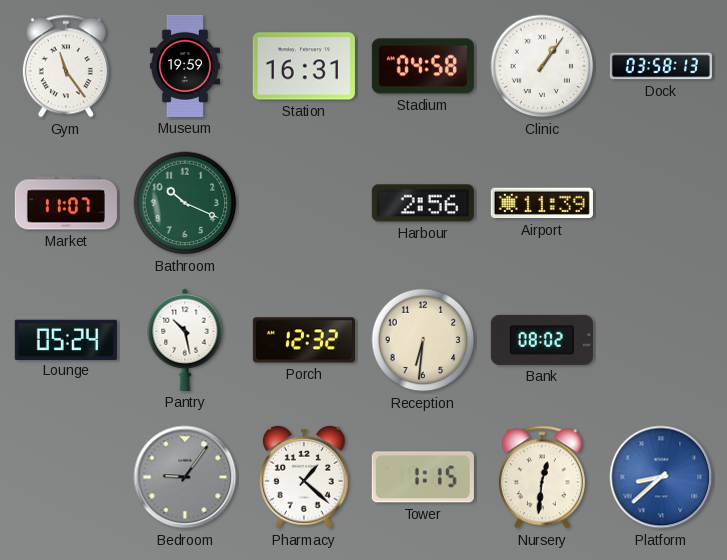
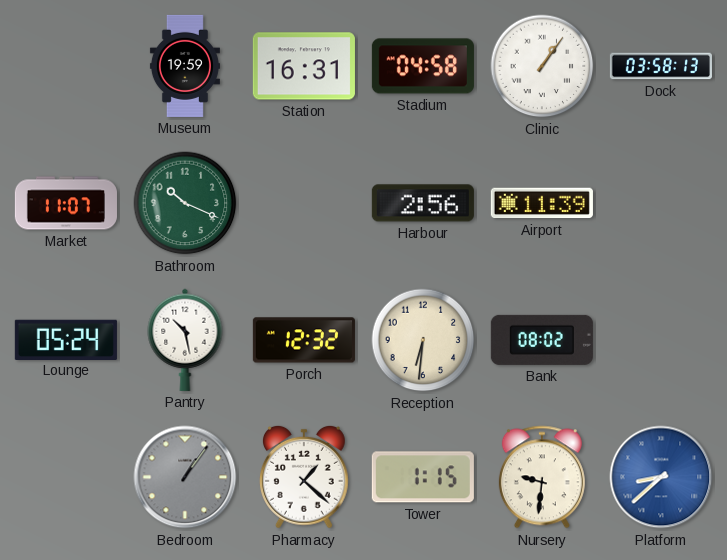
Gym: 11:24 -> none
Bedroom: 9:06 -> 1:06
Nursery: 12:31 -> 9:31
